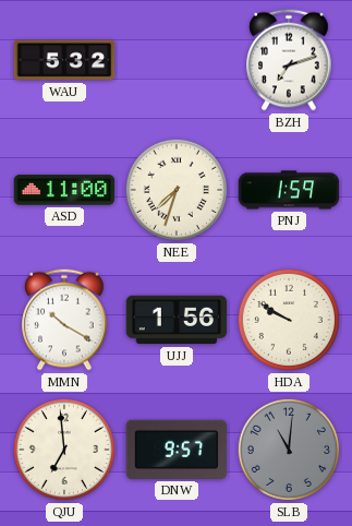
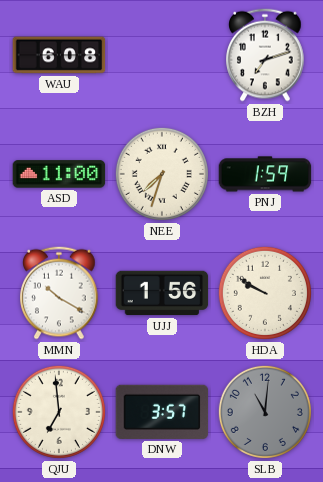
WAU: 5:32 -> 6:08
DNW: 9:57 -> 3:57
